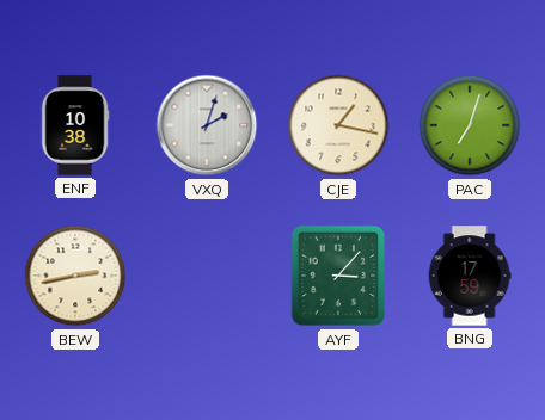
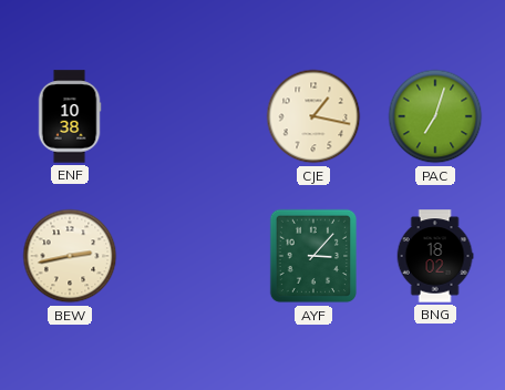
VXQ: 2:03 -> none
BNG: 17:59 -> 18:02
